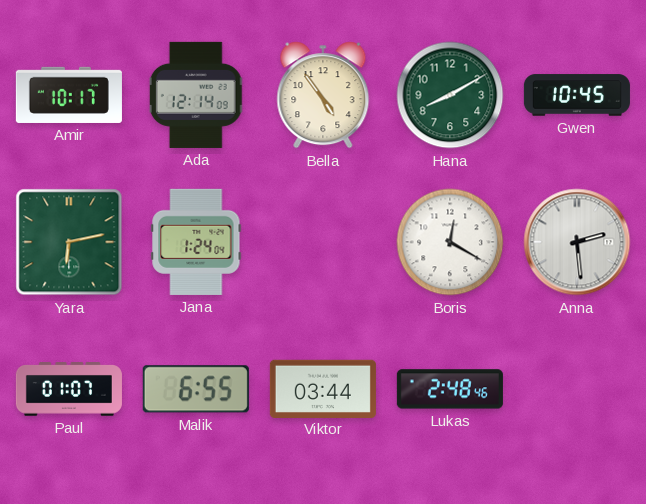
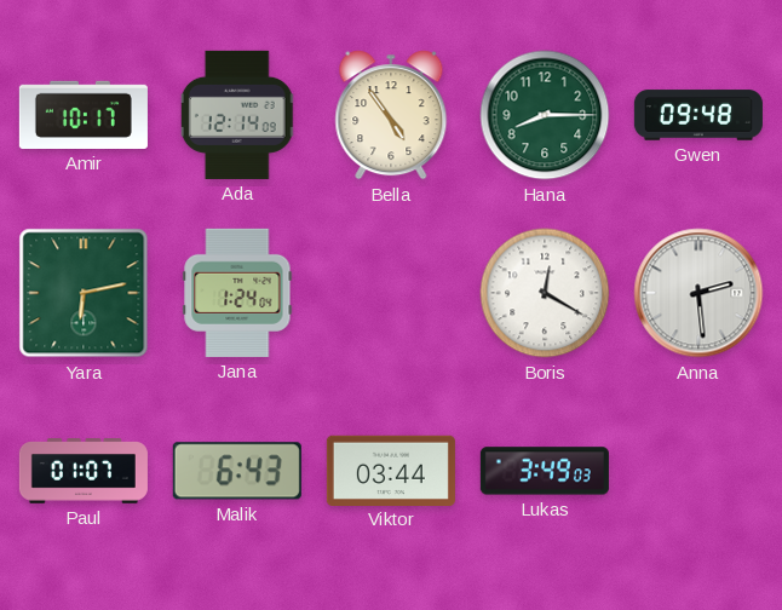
Hana: 8:10 -> 8:15
Gwen: 10:45 -> 09:48
Malik: 6:55 -> 6:43
Lukas: 2:48 -> 3:49
